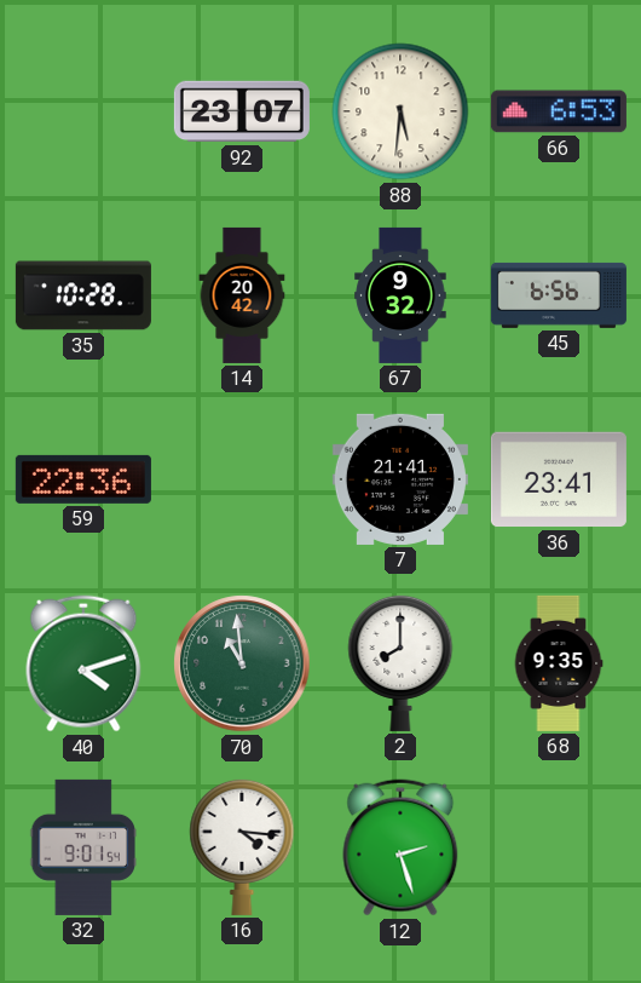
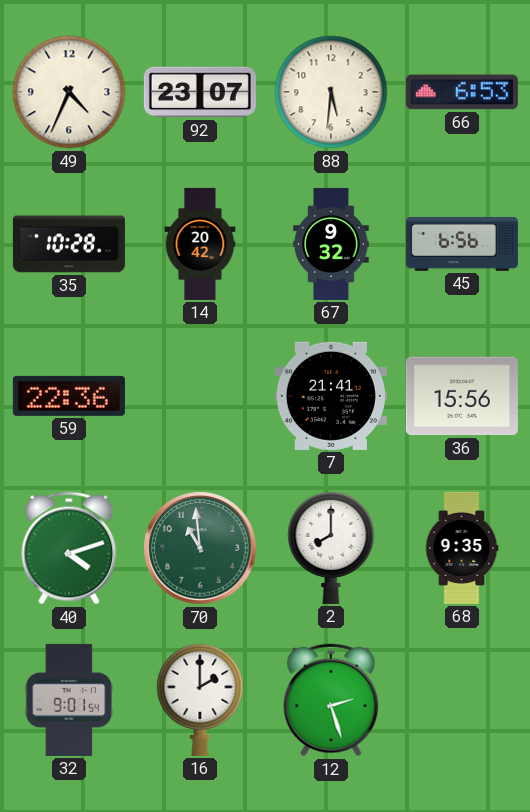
49: none -> 4:34
36: 23:41 -> 15:56
16: 4:16 -> 2:00
